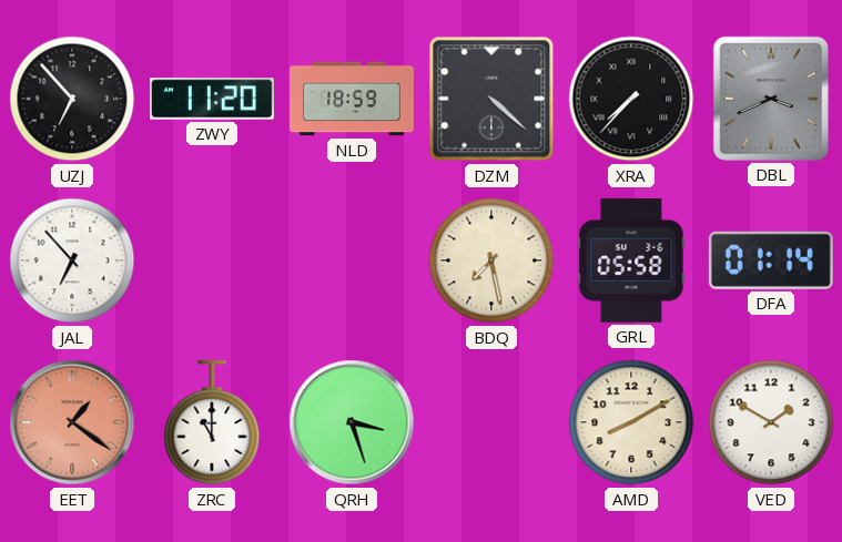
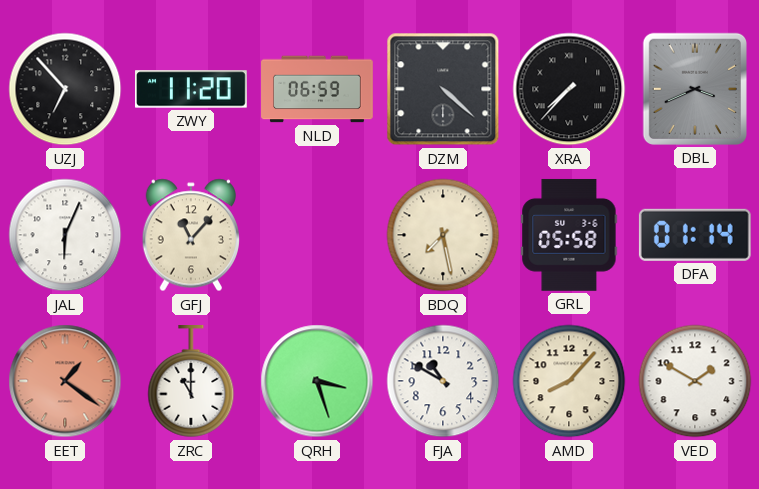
NLD: 18:59 -> 06:59
JAL: 6:53 -> 6:04
GFJ: none -> 11:07
FJA: none -> 10:50
AMD: 8:10 -> 8:07
